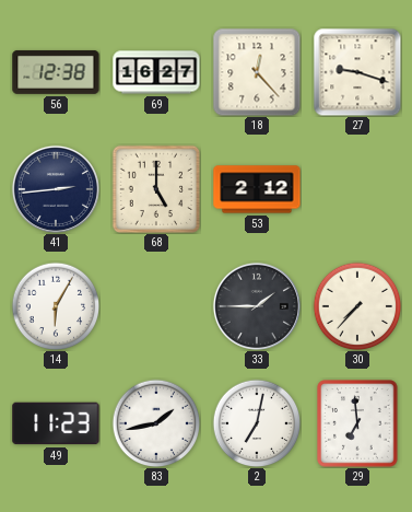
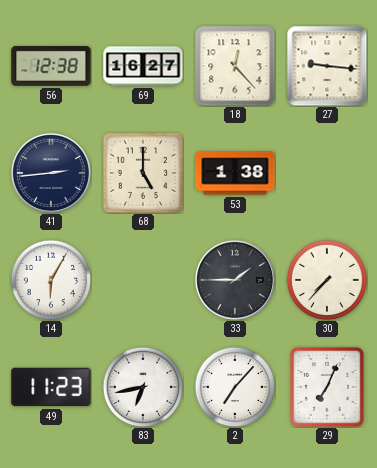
27: 9:18 -> 9:16
53: 2:12 -> 1:38
83: 1:43 -> 6:43
2: 7:02 -> 7:07
29: 6:59 -> 7:04
